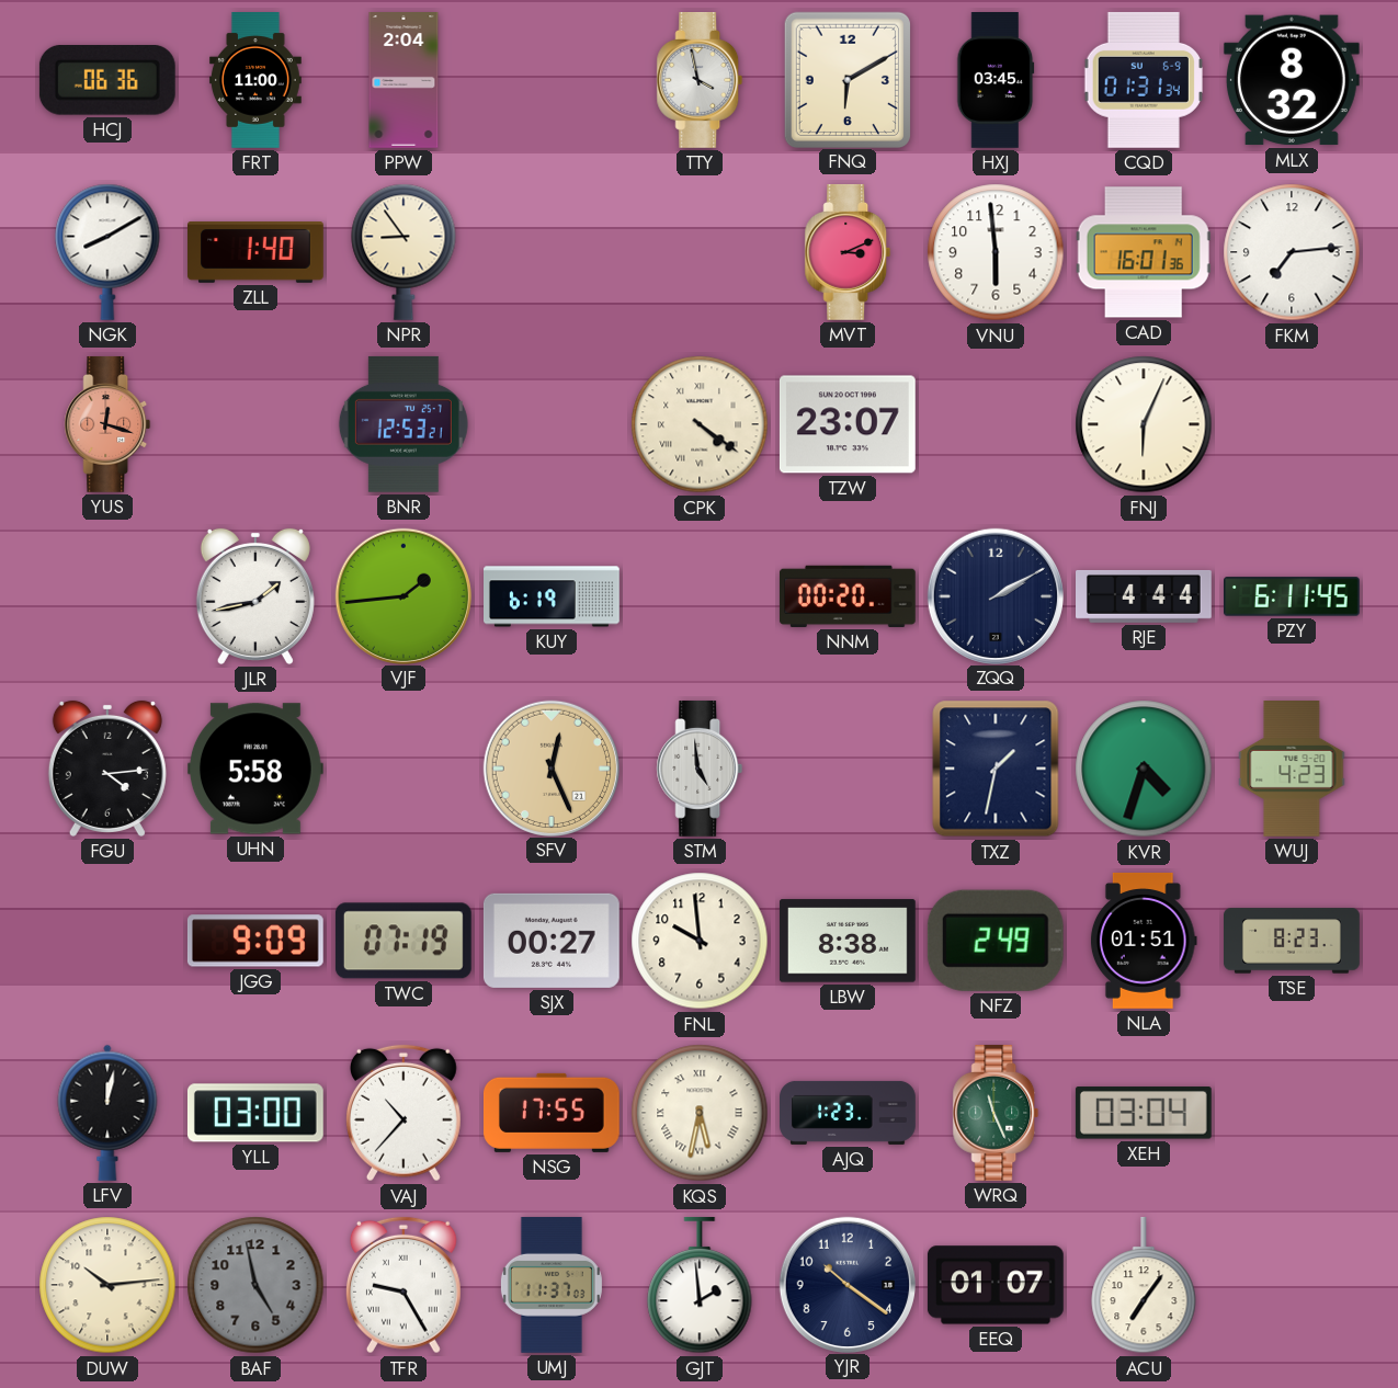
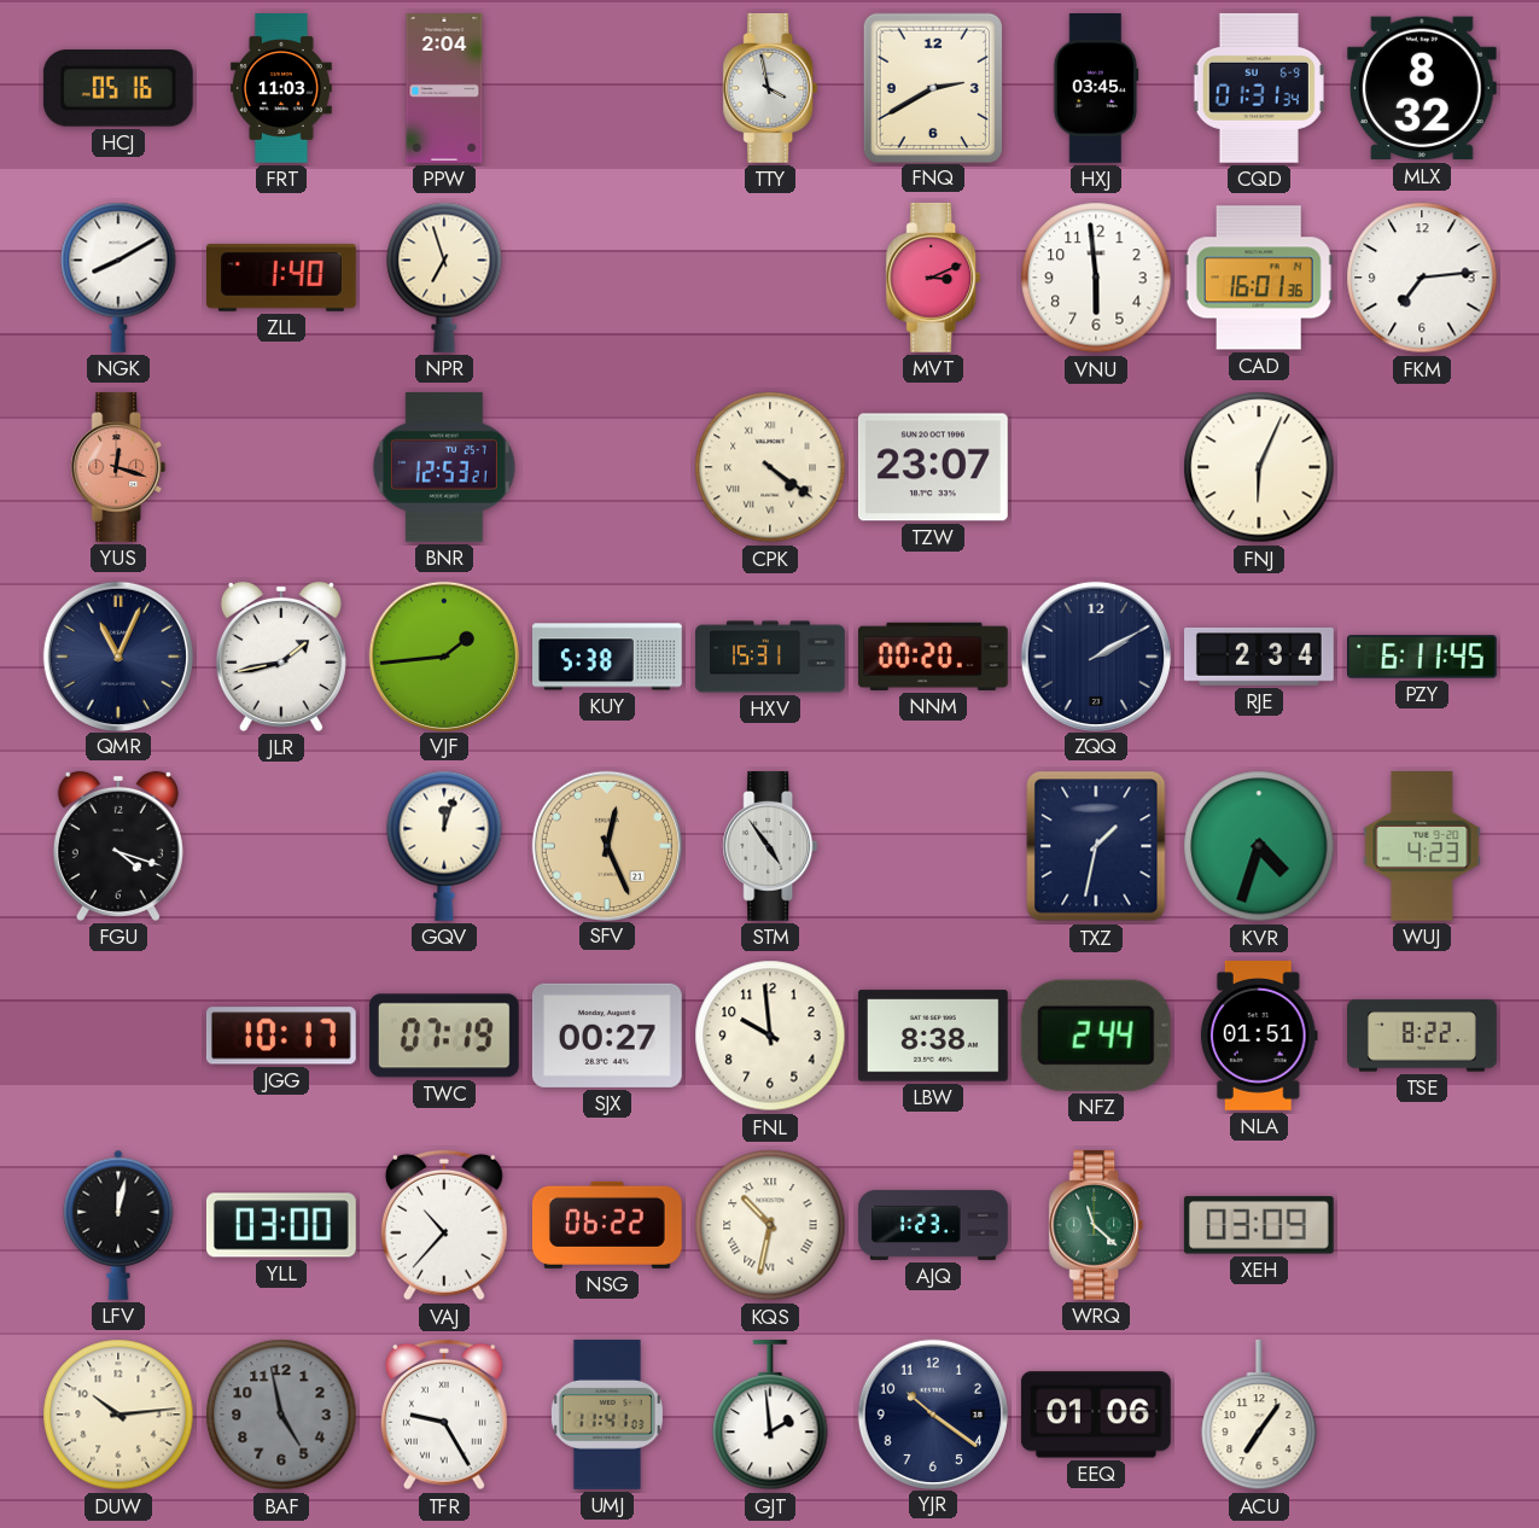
HCJ: 06:36 -> 05:16
FRT: 11:00 -> 11:03
FNQ: 6:10 -> 2:40
NPR: 8:54 -> 6:57
QMR: none -> 11:04
KUY: 6:19 -> 5:38
HXV: none -> 15:31
RJE: 4:44 -> 2:34
FGU: 4:14 -> 4:18
UHN: 5:58 -> none
GQV: none -> 12:03
STM: 4:59 -> 4:54
JGG: 9:09 -> 10:17
NFZ: 2:49 -> 2:44
TSE: 8:23 -> 8:22
NSG: 17:55 -> 06:22
KQS: 5:32 -> 10:32
WRQ: 11:26 -> 11:22
XEH: 03:04 -> 03:09
UMJ: 11:37 -> 11:41
EEQ: 01:07 -> 01:06
